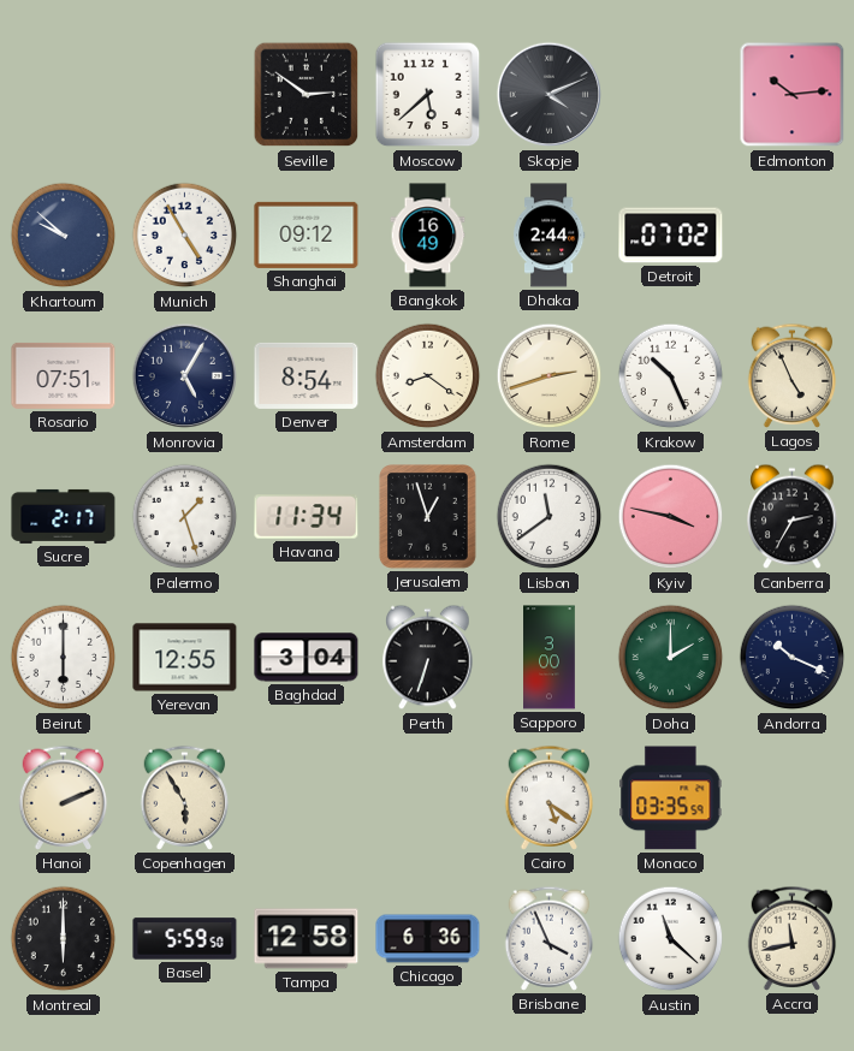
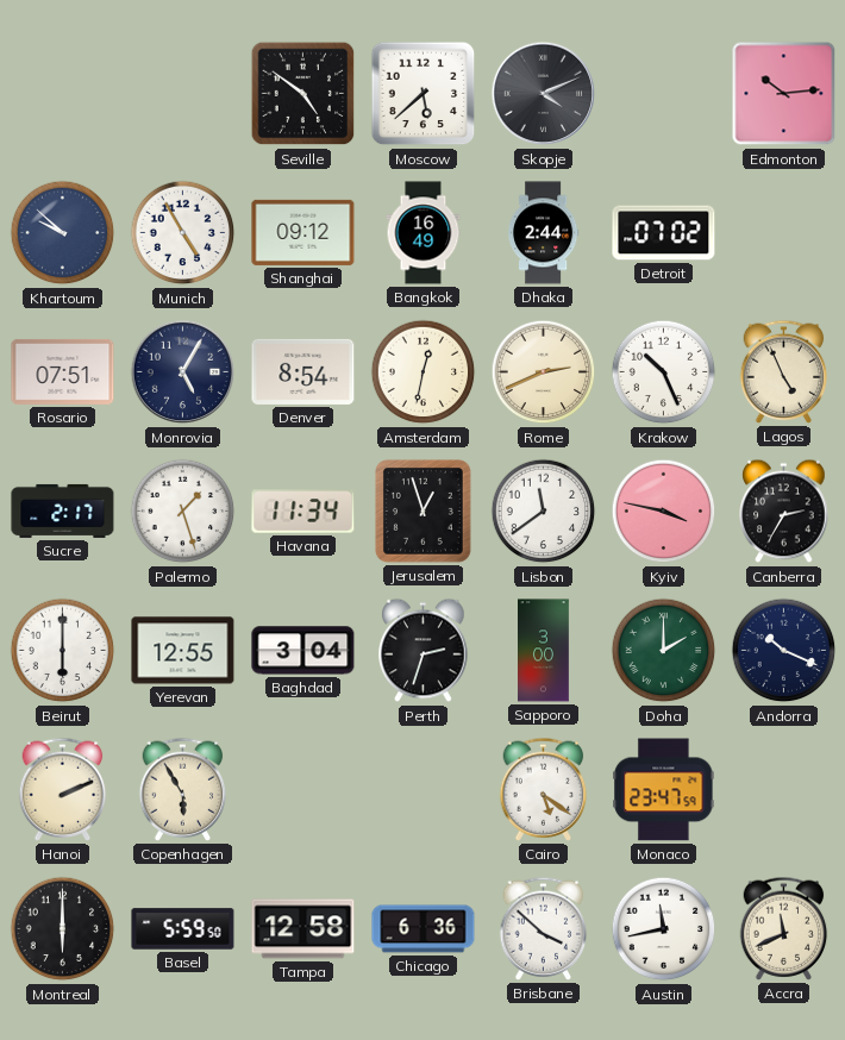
Seville: 2:51 -> 4:51
Amsterdam: 8:21 -> 12:32
Rome: 2:42 -> 2:41
Perth: 6:33 -> 2:33
Monaco: 03:35 -> 23:47
Brisbane: 3:56 -> 3:52
Austin: 11:22 -> 11:43
Accra: 11:43 -> 11:41
